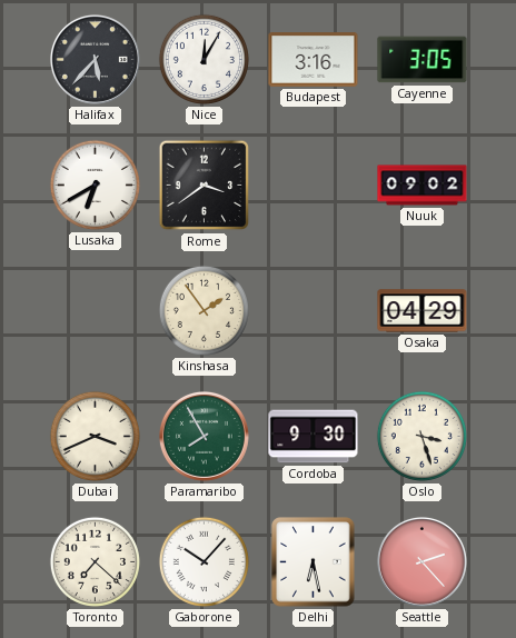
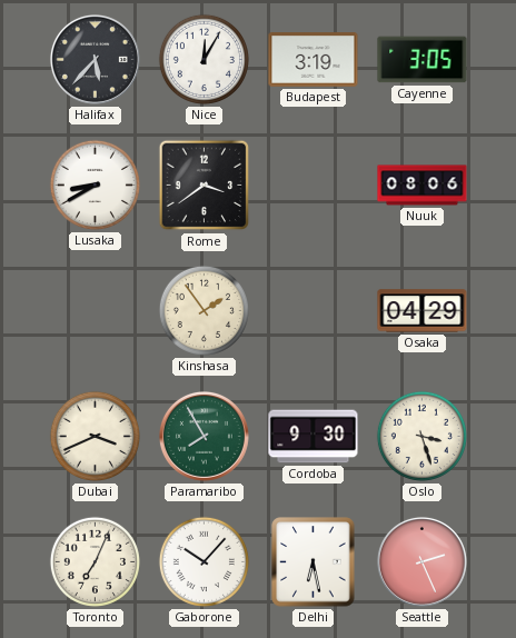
Budapest: 3:16 -> 3:19
Lusaka: 6:40 -> 8:40
Nuuk: 09:02 -> 08:06
Toronto: 7:22 -> 7:04
Seattle: 2:23 -> 2:26
